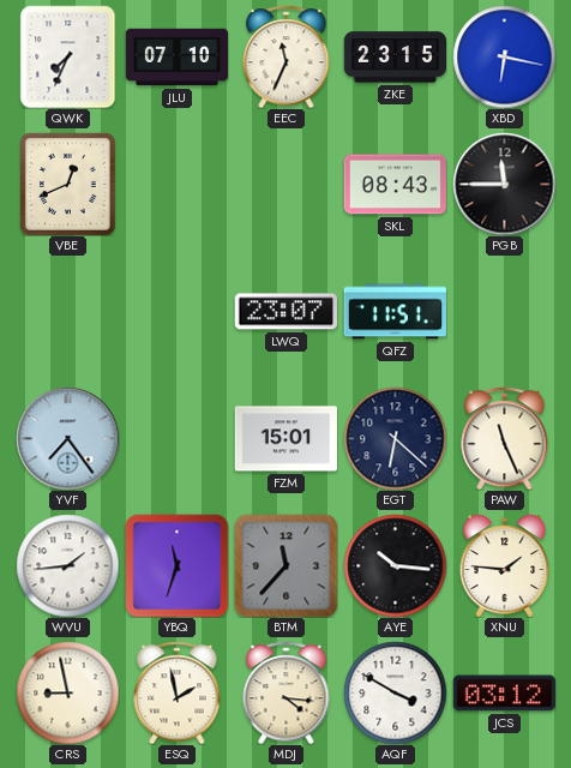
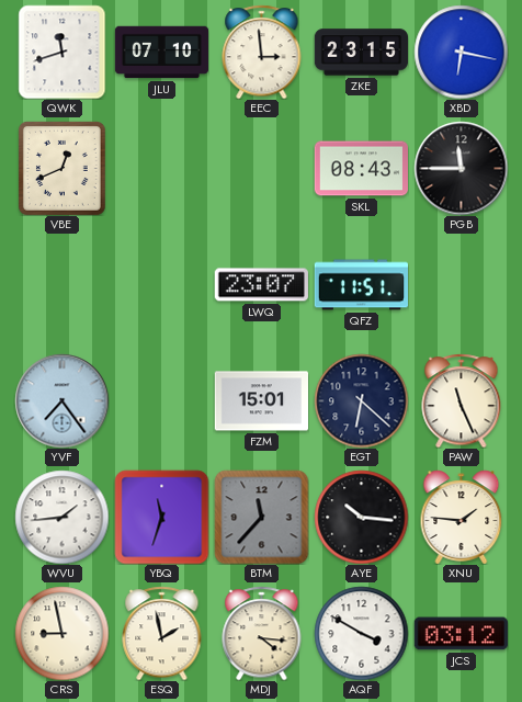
QWK: 7:34 -> 11:42
EEC: 11:34 -> 2:59
